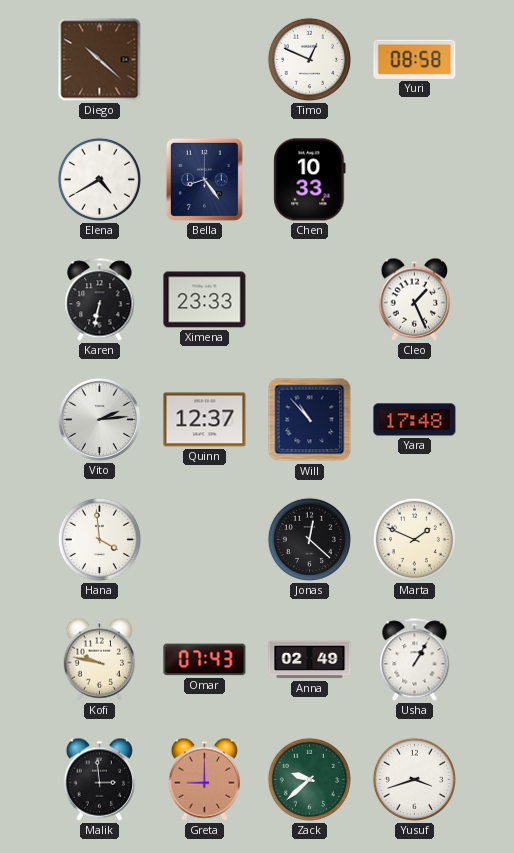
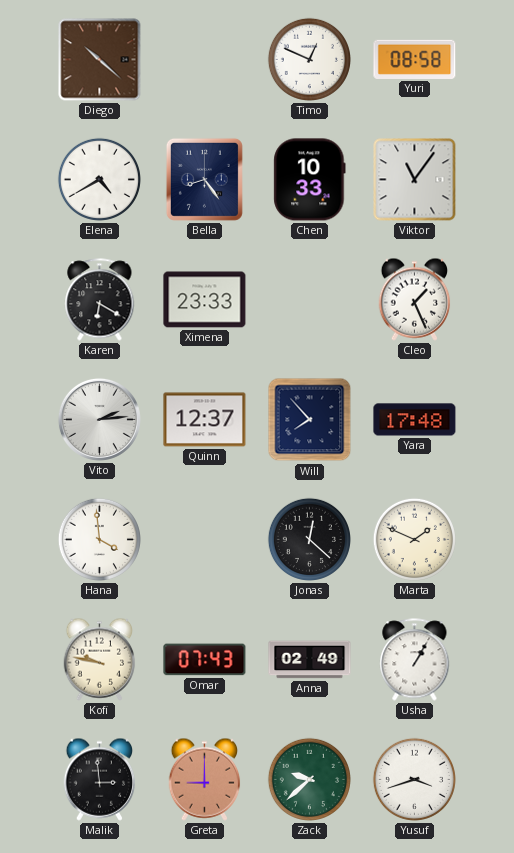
Viktor: none -> 11:06
Karen: 6:32 -> 6:20
Will: 10:53 -> 7:53
